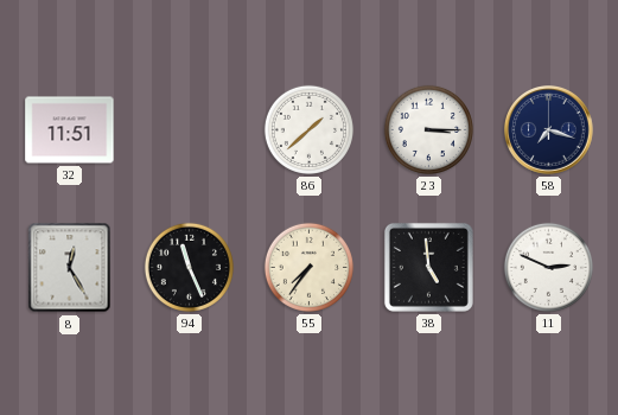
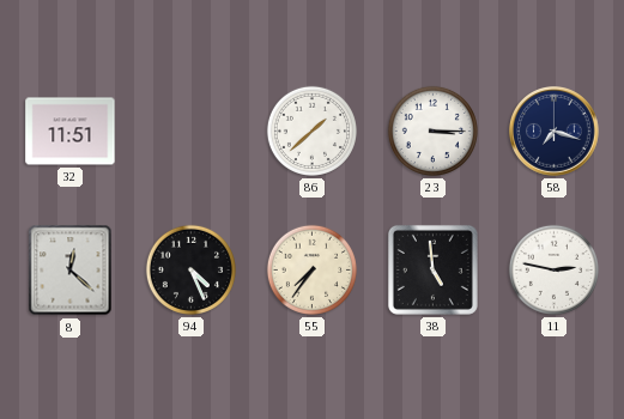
8: 12:25 -> 12:22
94: 11:26 -> 4:26
11: 2:49 -> 2:47
